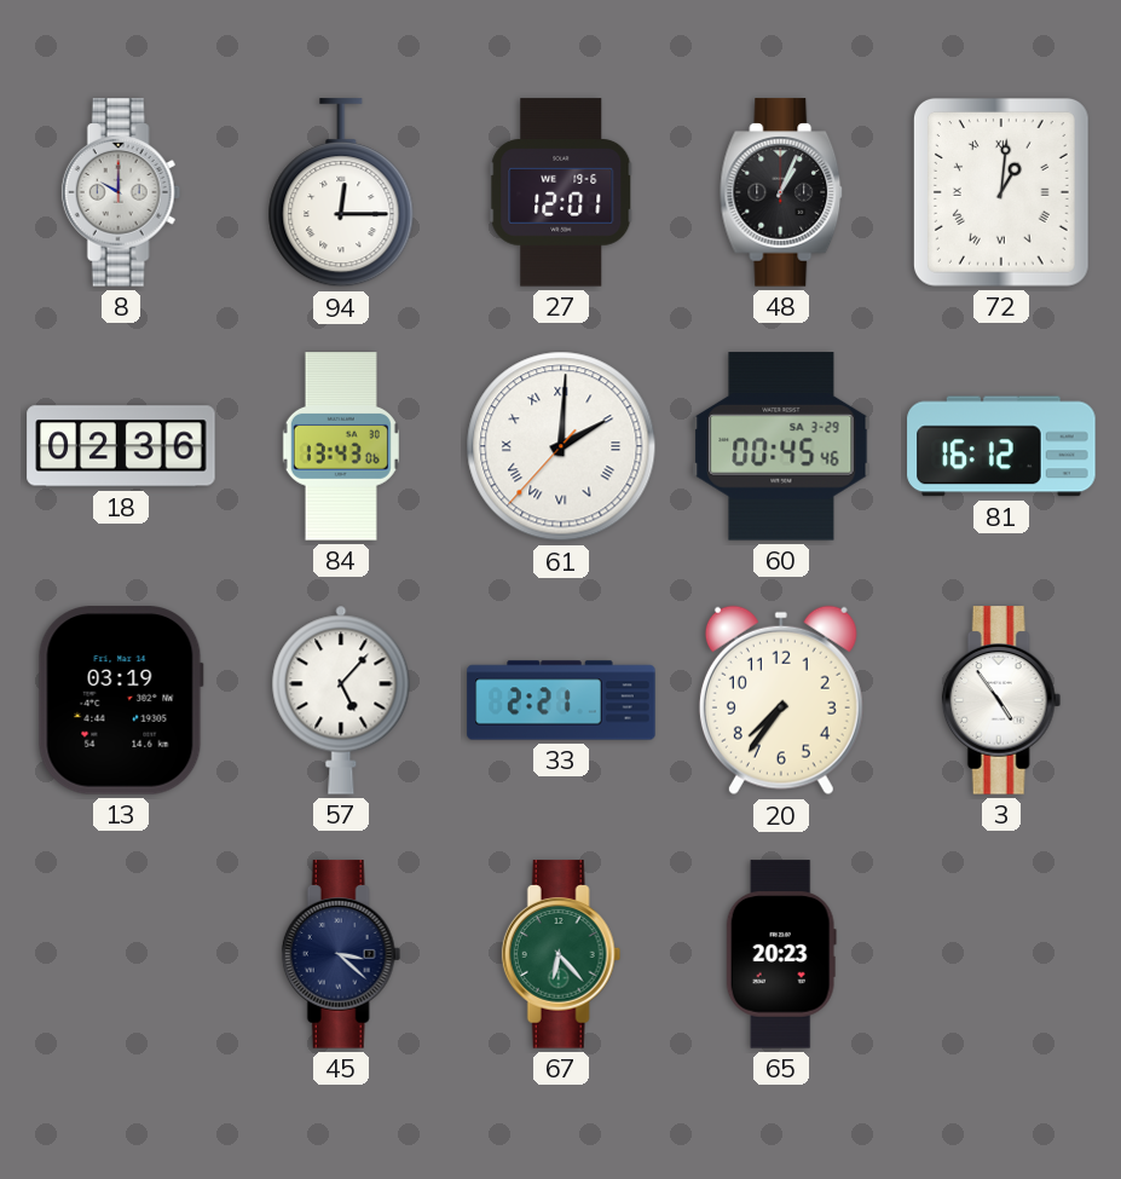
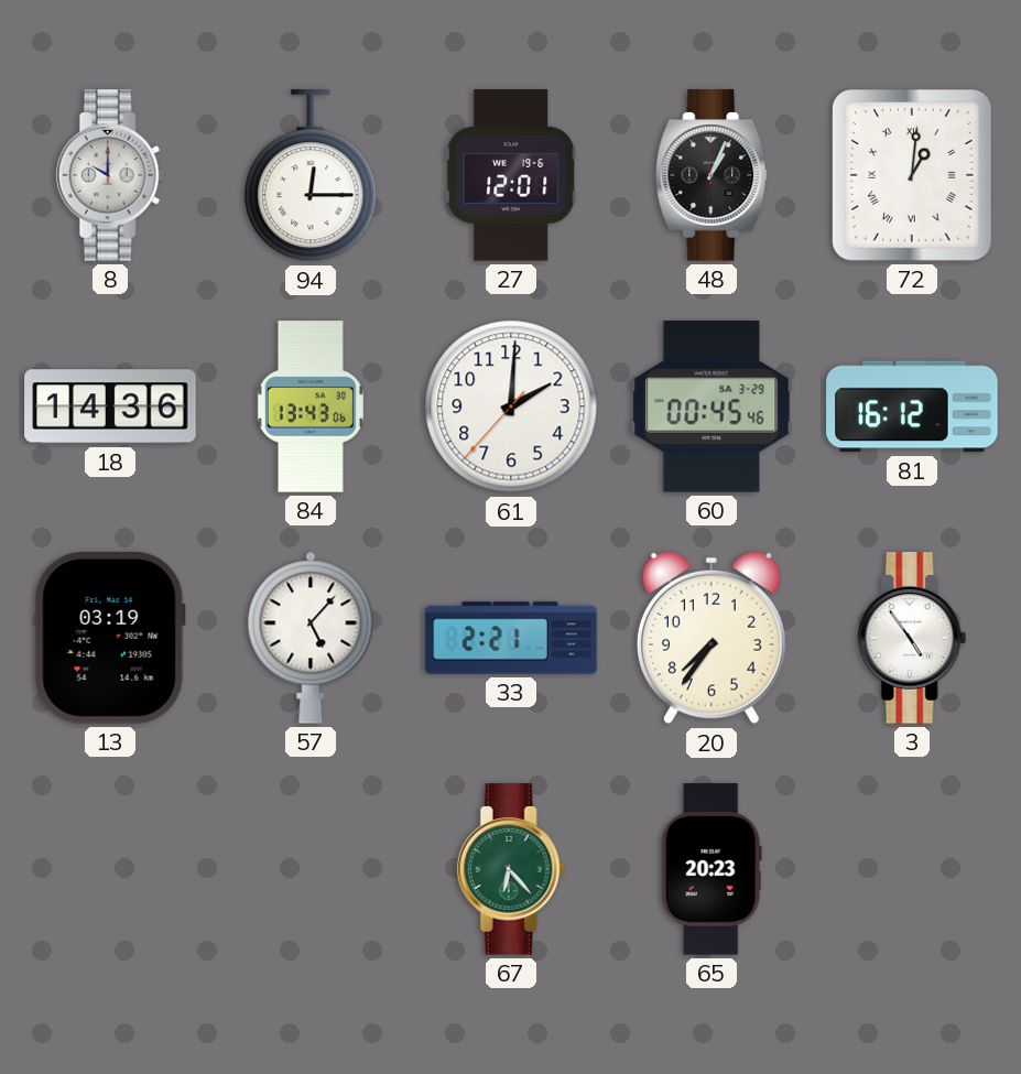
18: 02:36 -> 14:36
61 numerals: Roman -> Arabic
45: 3:22 -> none
